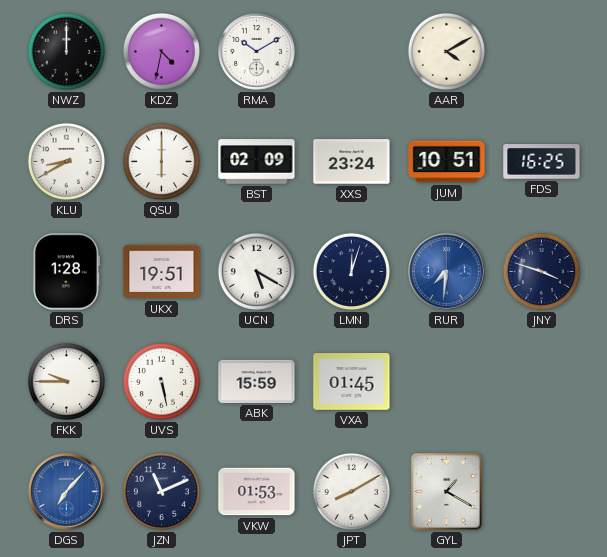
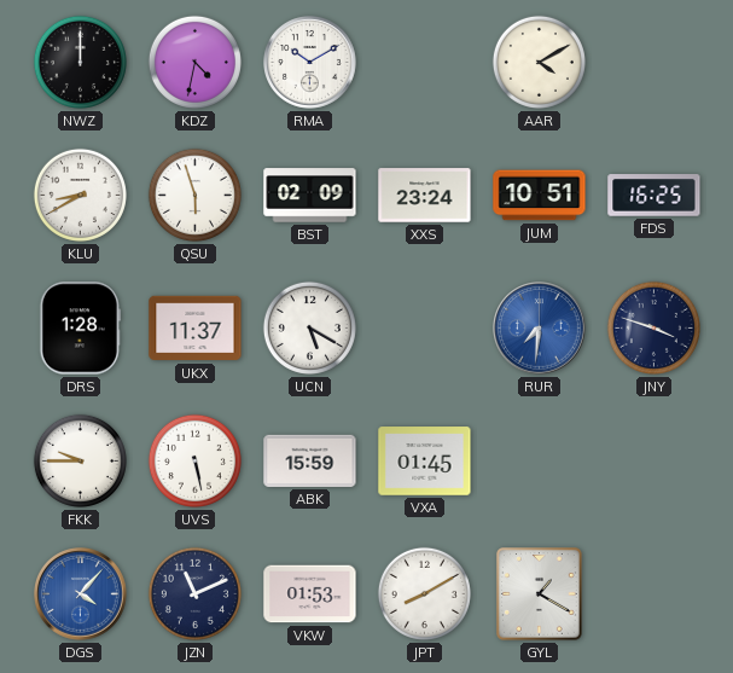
QSU: 6:00 -> 5:57
UKX: 19:51 -> 11:37
LMN: 12:03 -> none
DGS: 7:07 -> 4:07
